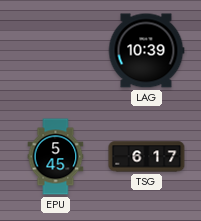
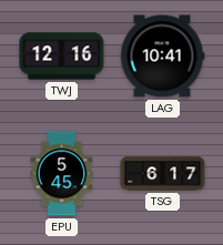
TWJ: none -> 12:16
LAG: 10:39 -> 10:41
